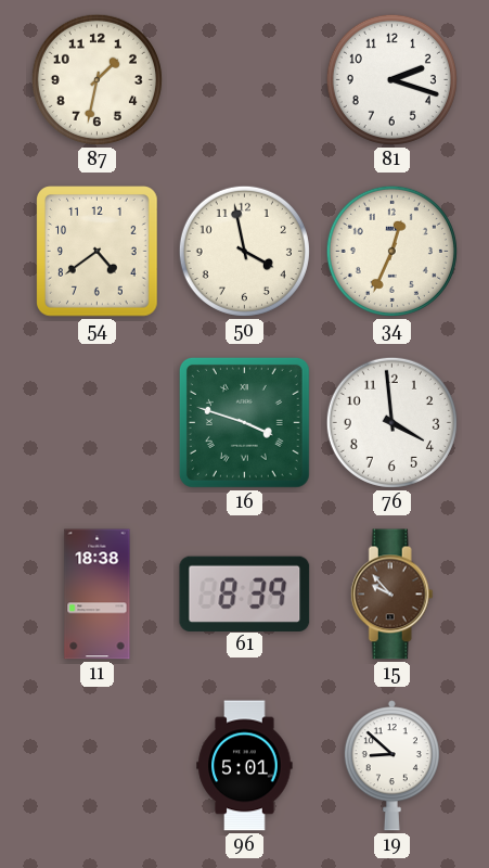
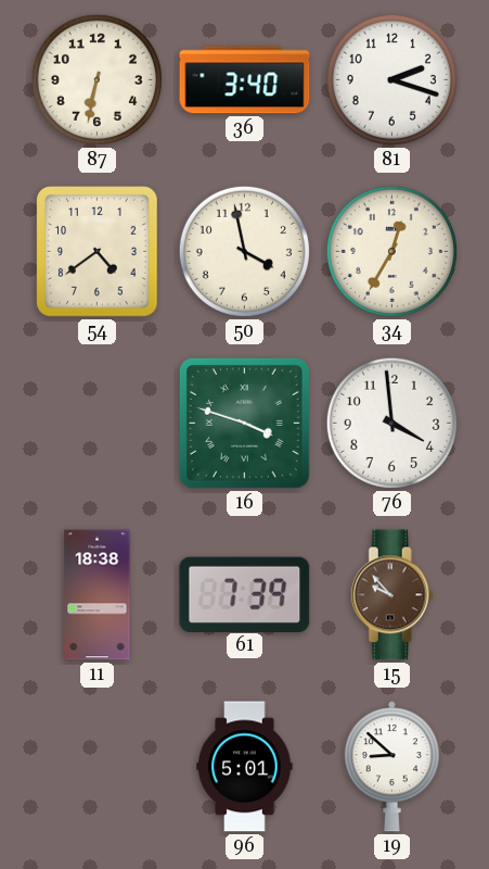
87: 1:32 -> 6:32
36: none -> 3:40
34: 12:34 -> 12:35
61: 8:39 -> 7:39
